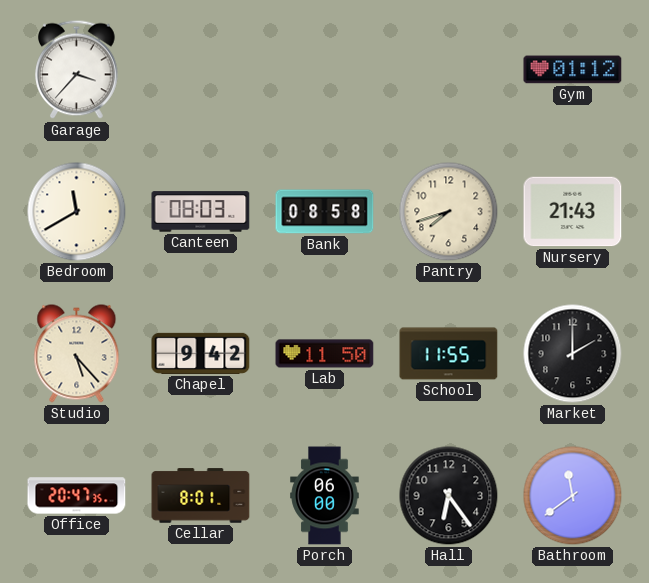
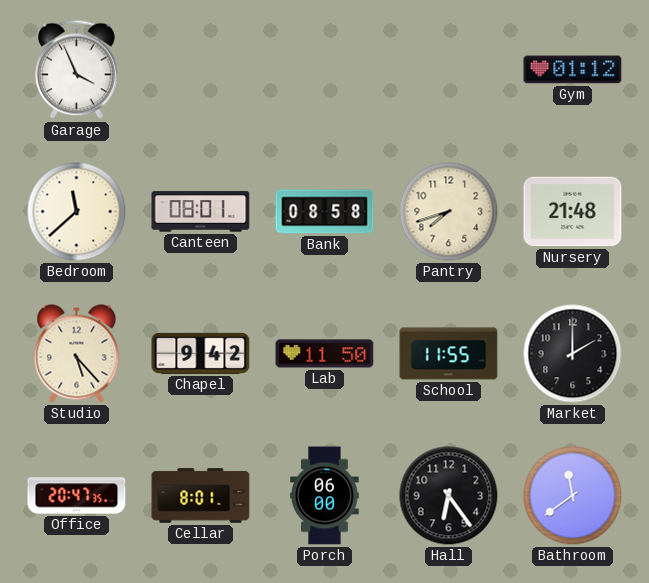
Garage: 3:37 -> 3:56
Bedroom: 11:40 -> 11:38
Canteen: 08:03 -> 08:01
Nursery: 21:43 -> 21:48
